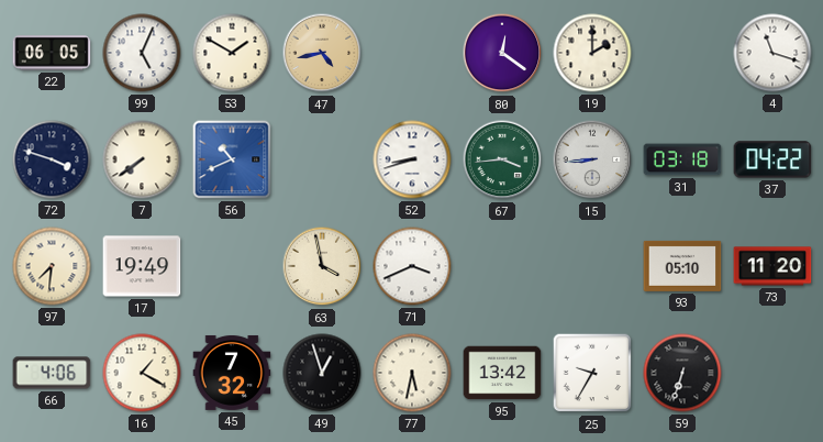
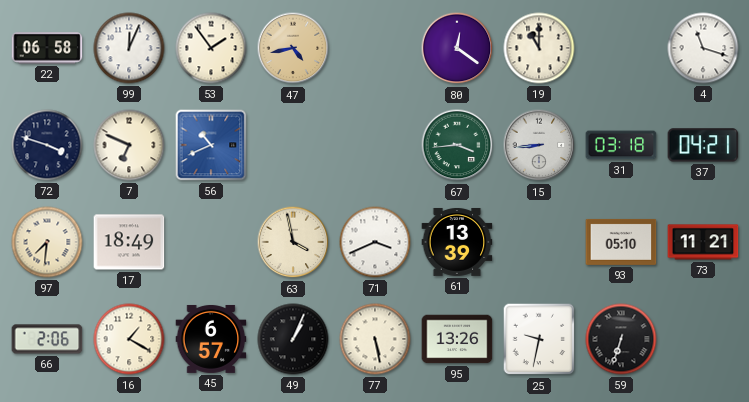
22: 06:05 -> 06:58
99: 5:04 -> 12:04
53: 1:50 -> 1:54
19: 2:00 -> 11:00
7: 7:39 -> 6:49
52: 8:42 -> none
37: 04:22 -> 04:21
17: 19:49 -> 18:49
61: none -> 13:39
73: 11:20 -> 11:21
66: 4:06 -> 2:06
45: 7:32 -> 6:57
49: 12:57 -> 1:04
77: 5:32 -> 5:28
95: 13:42 -> 13:26
25: 9:35 -> 9:32
